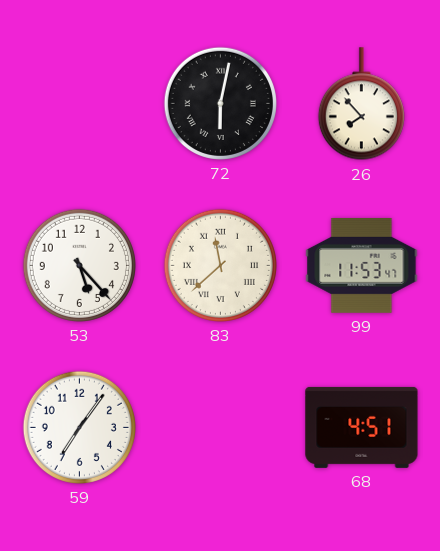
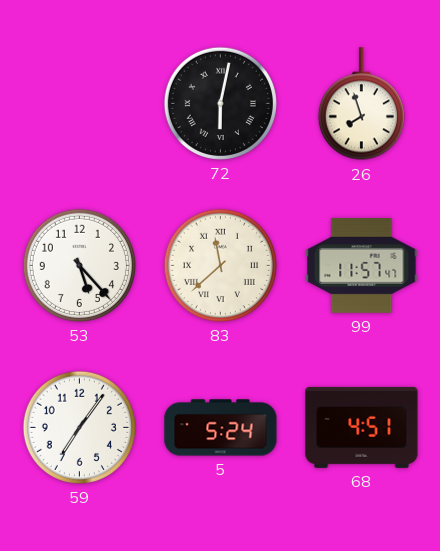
26: 7:53 -> 7:57
99: 11:53 -> 11:57
5: none -> 5:24
